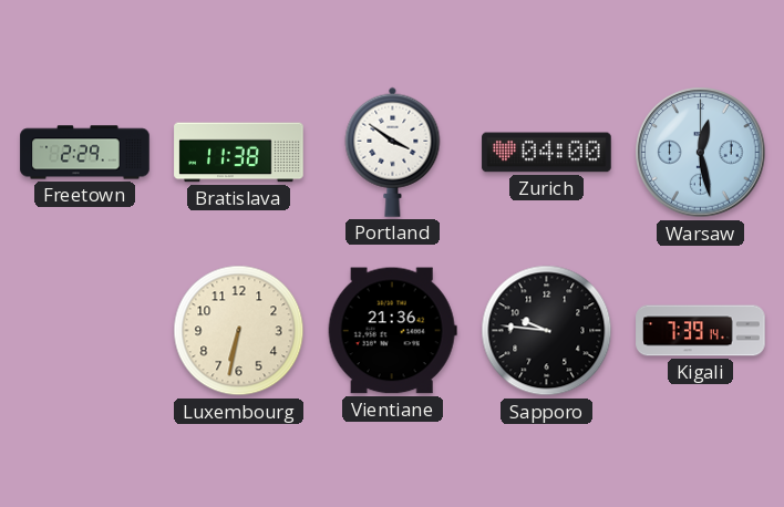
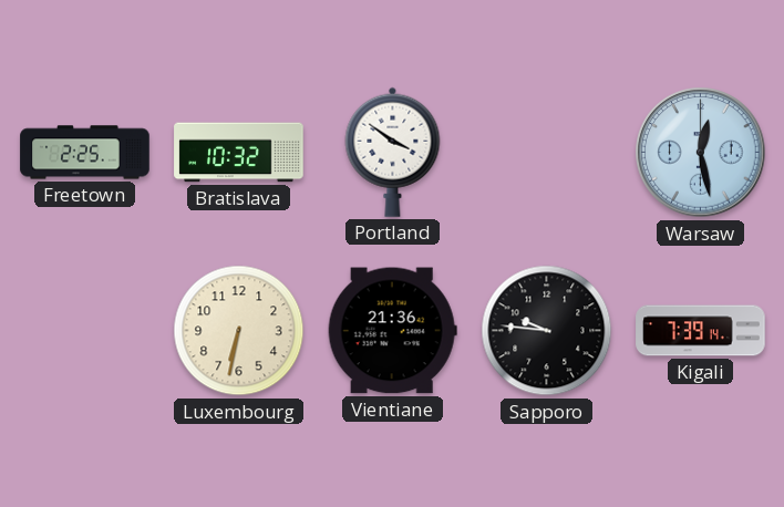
Freetown: 2:29 -> 2:25
Bratislava: 11:38 -> 10:32
Zurich: 04:00 -> none
